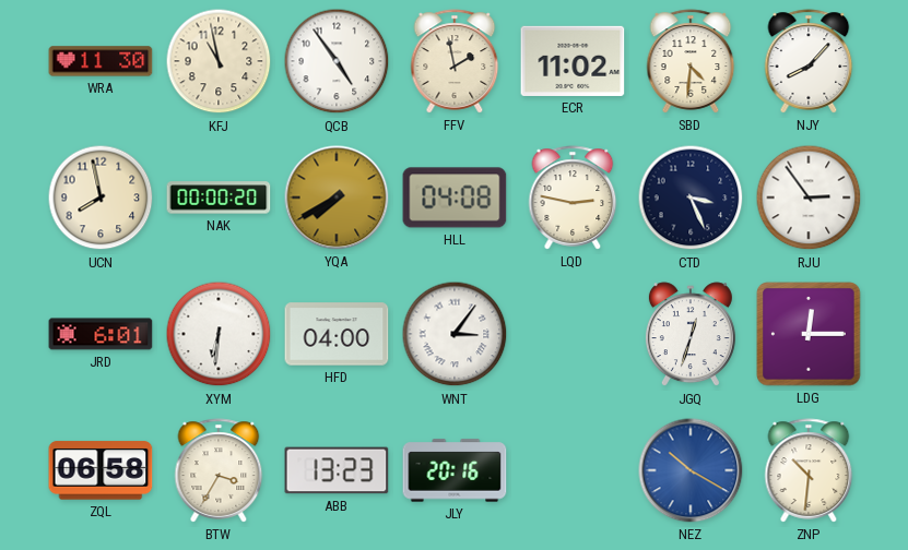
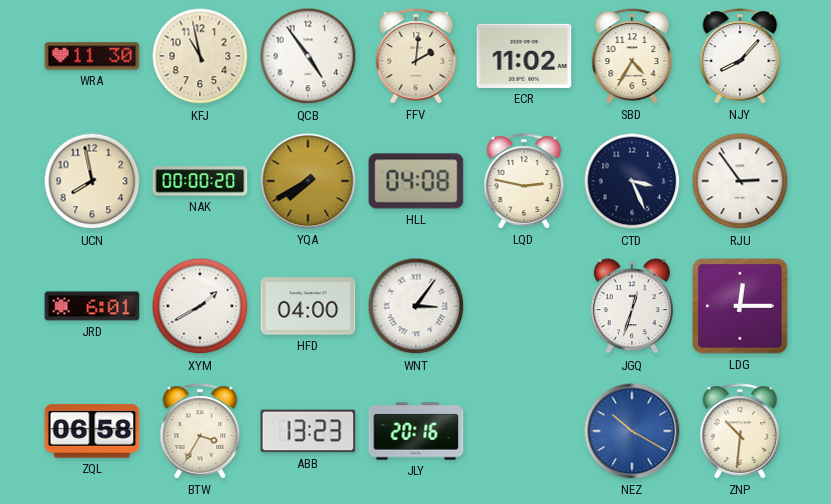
FFV: 1:58 -> 2:01
SBD: 4:31 -> 4:35
XYM: 6:31 -> 1:40
